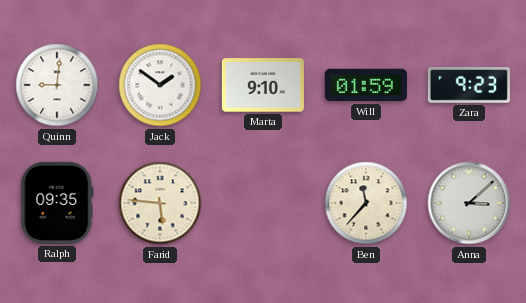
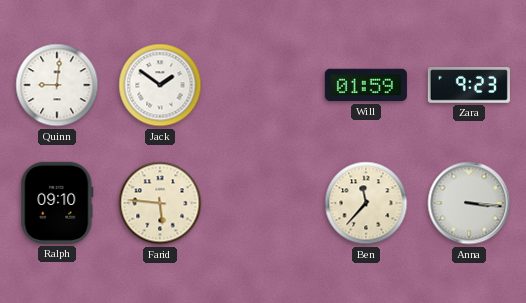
Marta: 9:10 -> none
Ralph: 09:35 -> 09:10
Anna: 3:08 -> 3:16
